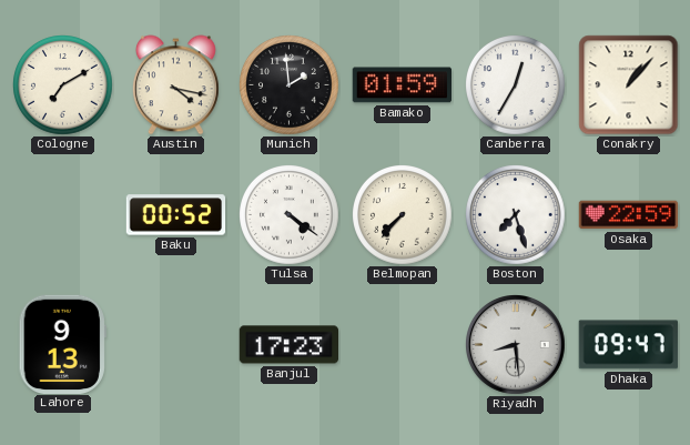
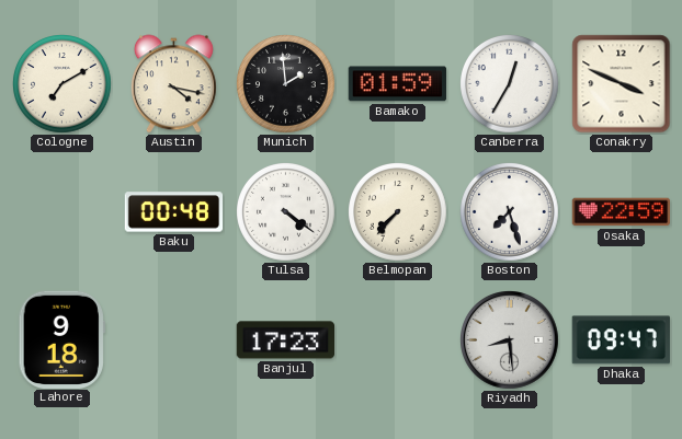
Conakry: 1:07 -> 3:49
Baku: 00:52 -> 00:48
Lahore: 9:13 -> 9:18
